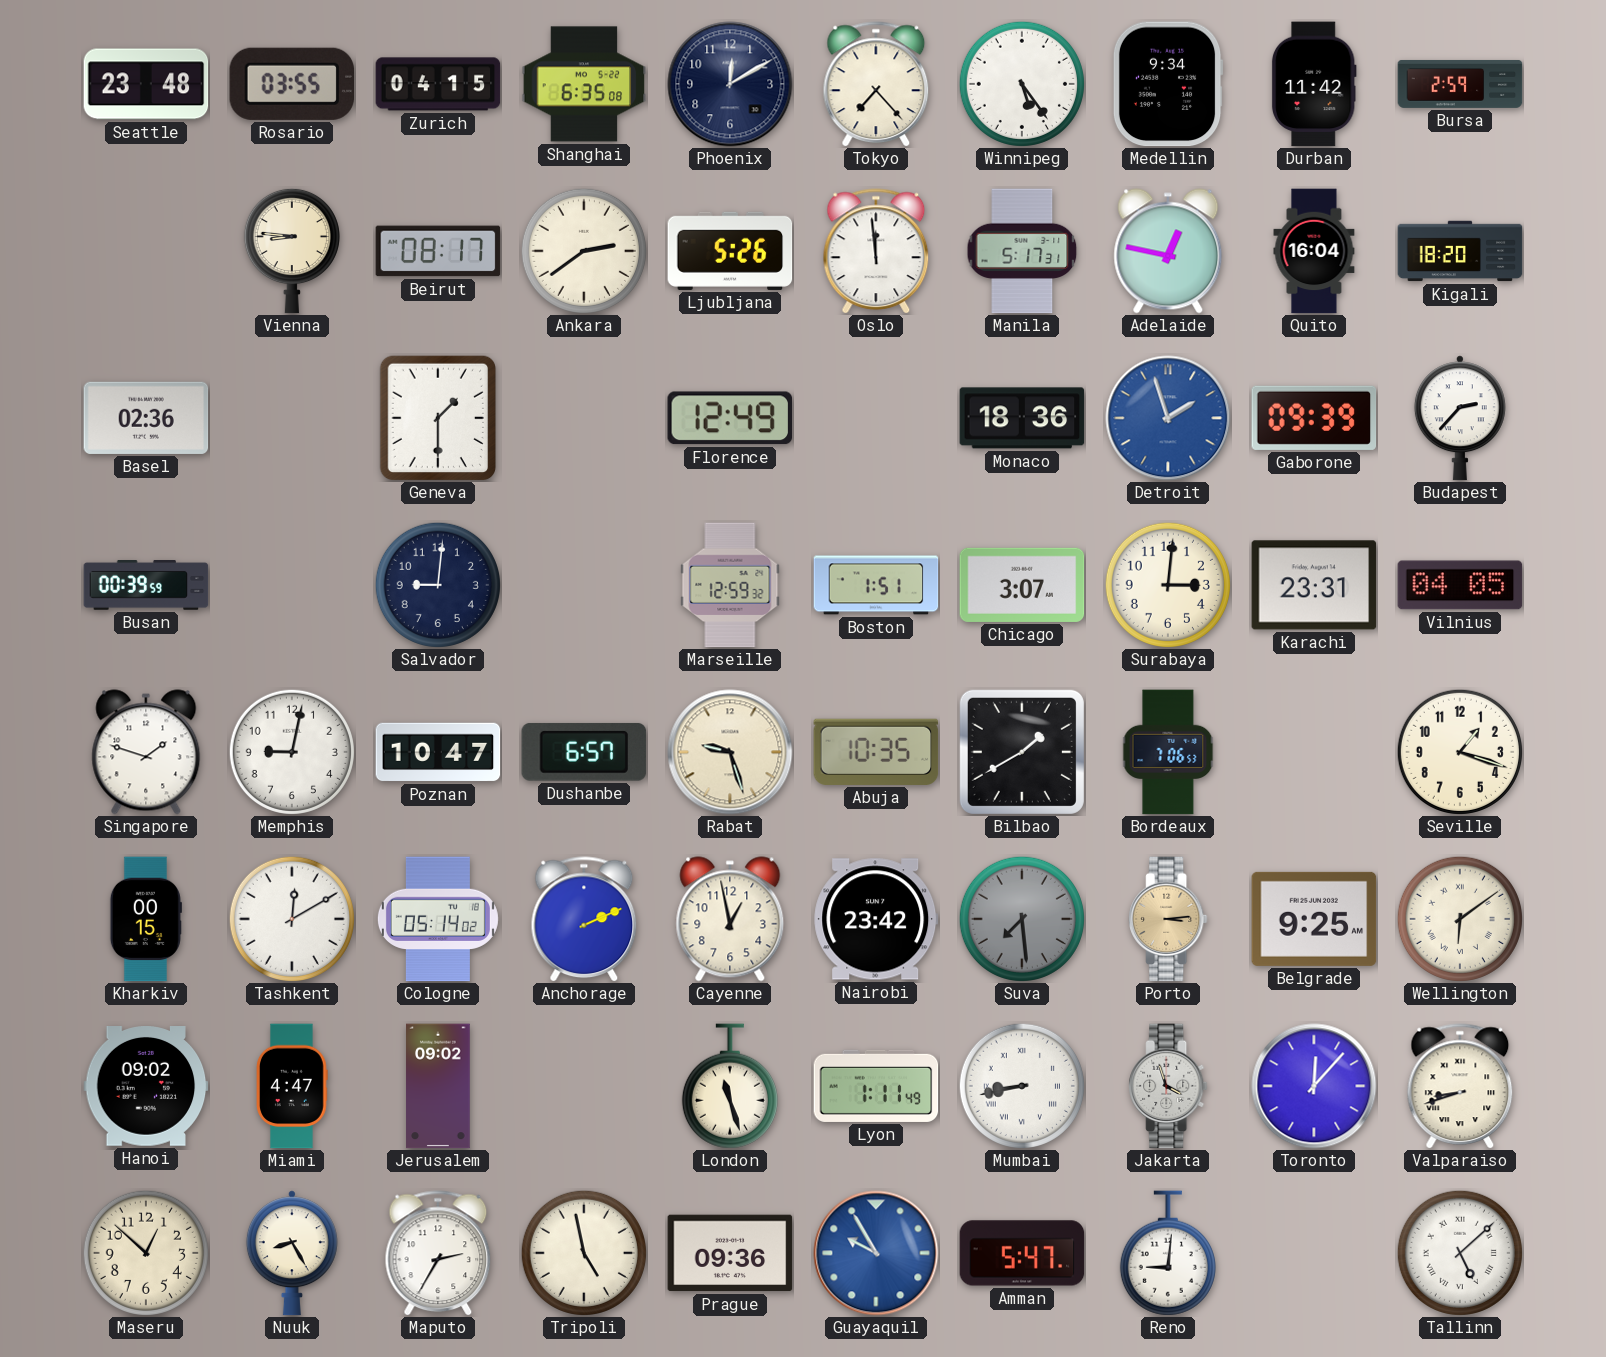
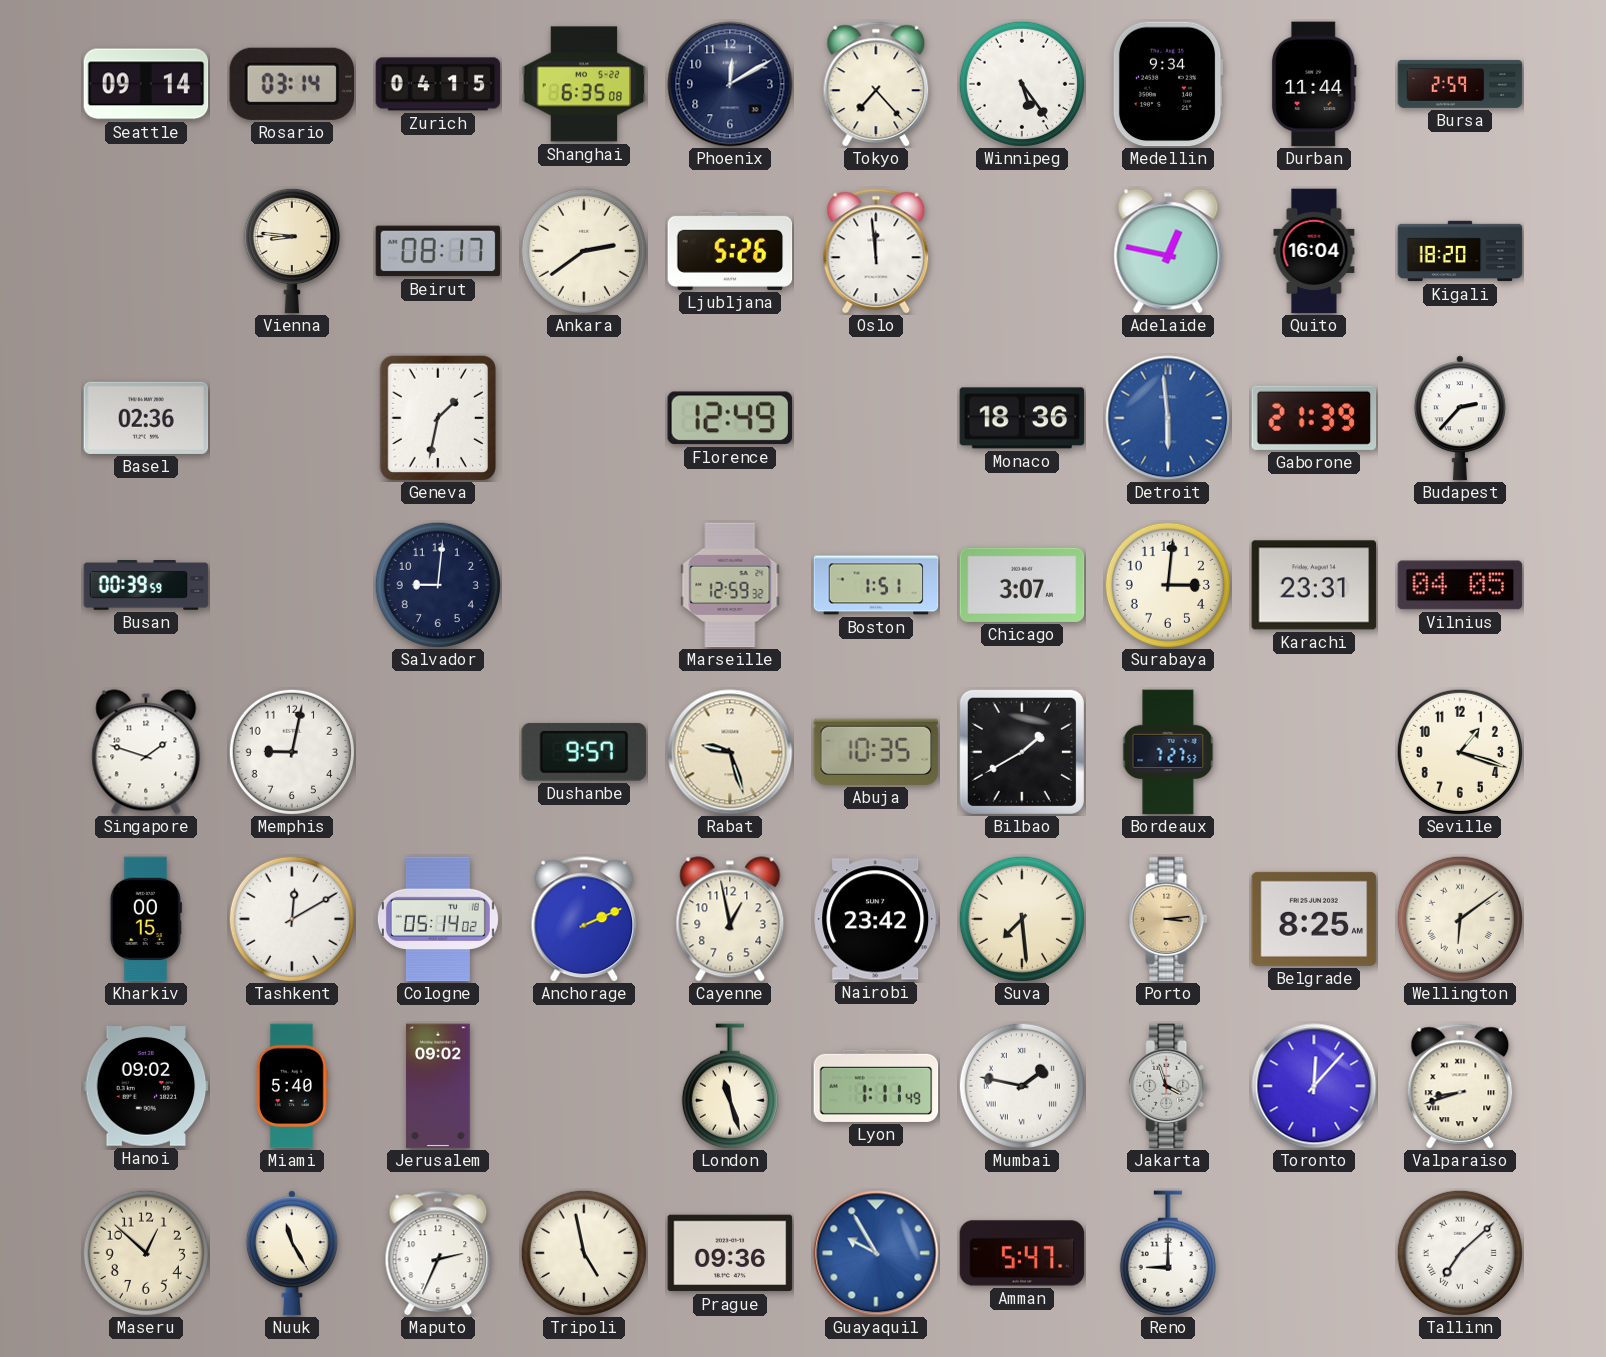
Seattle: 23:48 -> 09:14
Rosario: 03:55 -> 03:14
Durban: 11:42 -> 11:44
Manila: 5:17 -> none
Geneva: 1:30 -> 1:32
Detroit: 1:57 -> 5:59
Gaborone: 09:39 -> 21:39
Poznan: 10:47 -> none
Dushanbe: 6:57 -> 9:57
Bordeaux: 7:06 -> 7:27
Suva dial: grey -> cream
Belgrade: 9:25 -> 8:25
Miami: 4:47 -> 5:40
Mumbai: 8:43 -> 1:47
Nuuk: 8:25 -> 11:25
Maputo: 2:35 -> 2:34
Reno: 9:01 -> 9:00
Tallinn: 5:08 -> 7:08
